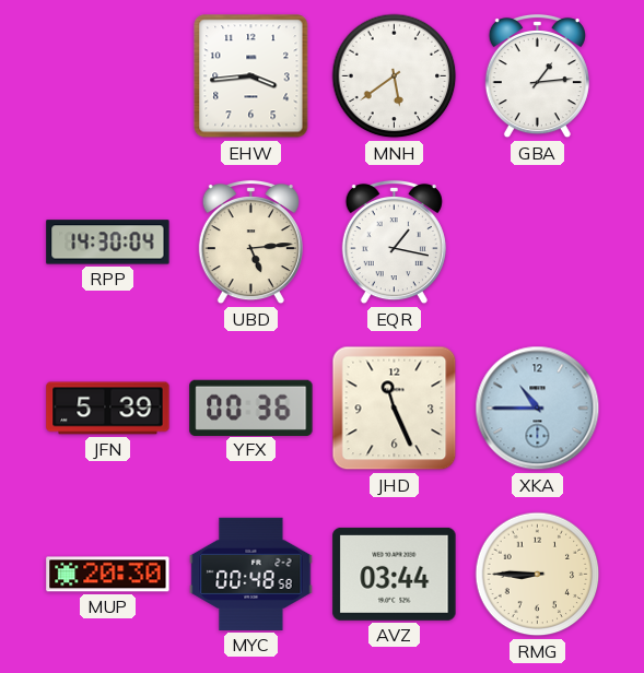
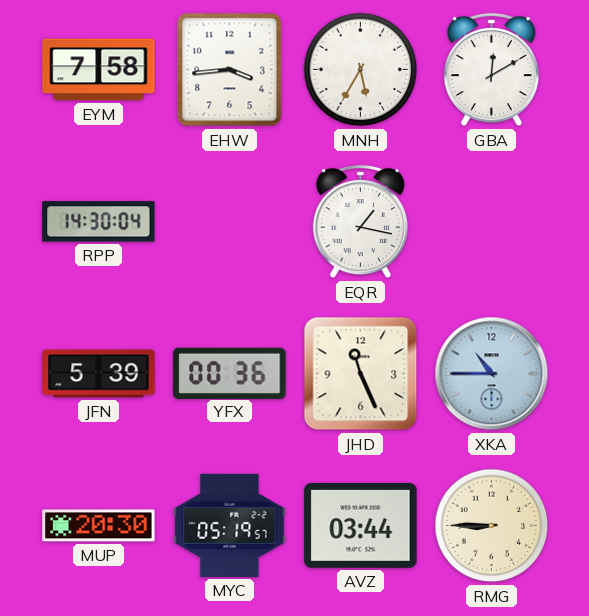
EYM: none -> 7:58
MNH: 5:39 -> 5:35
GBA: 1:14 -> 12:10
UBD: 5:14 -> none
MYC: 00:48 -> 05:19
